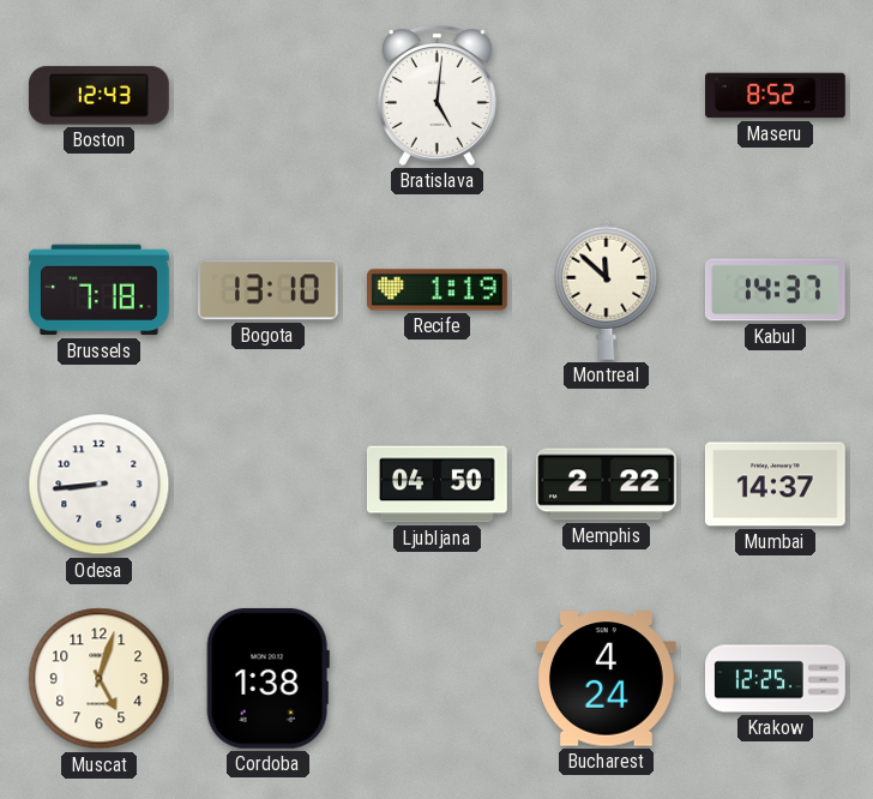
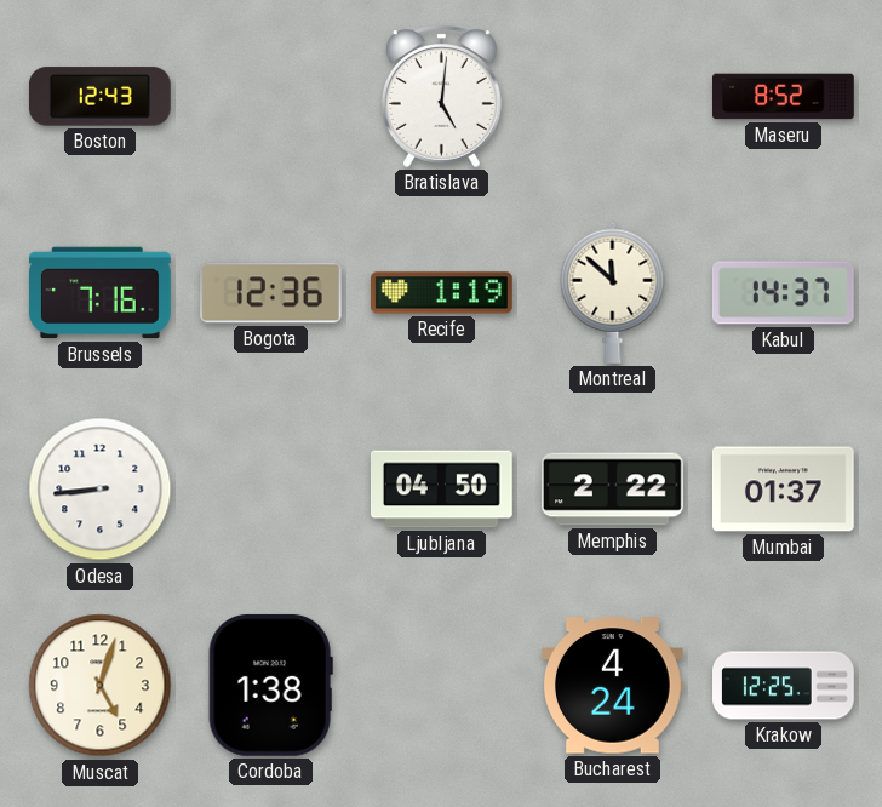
Brussels: 7:18 -> 7:16
Bogota: 13:10 -> 12:36
Mumbai: 14:37 -> 01:37
